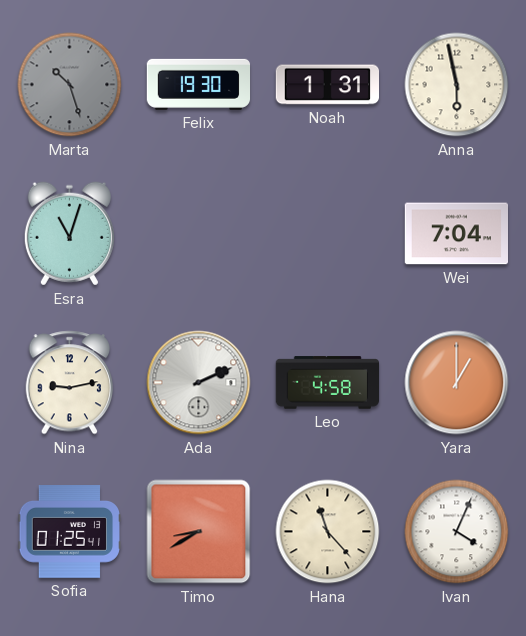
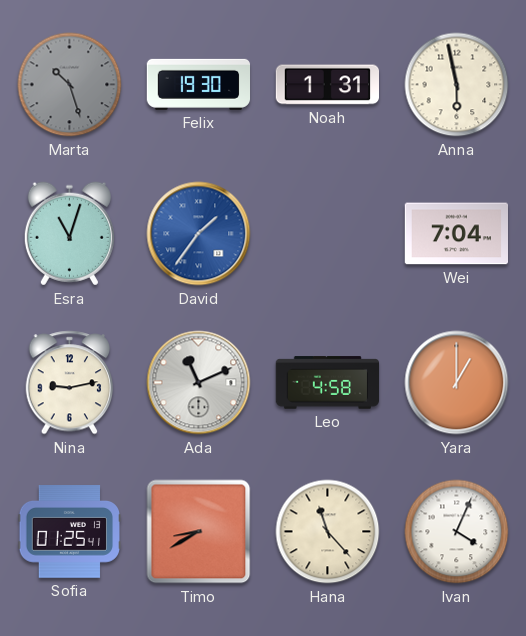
David: none -> 1:36
Ada: 2:11 -> 11:11
